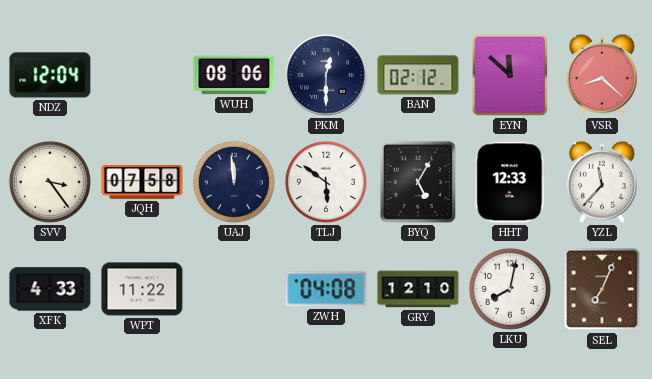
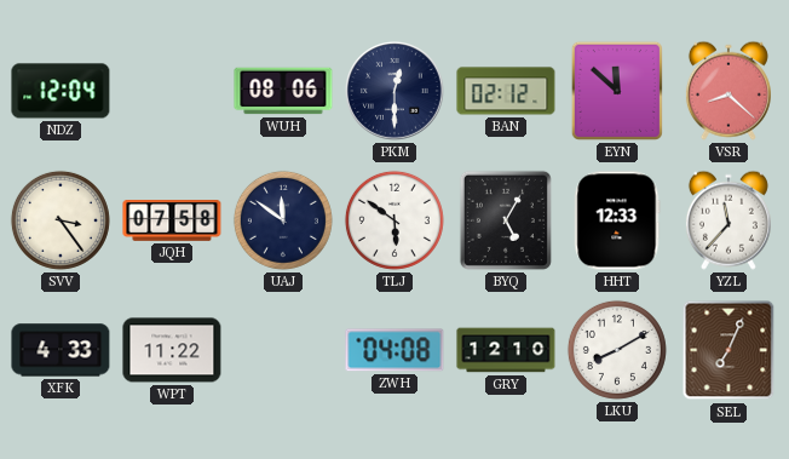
UAJ: 11:59 -> 11:51
LKU: 8:02 -> 8:10
